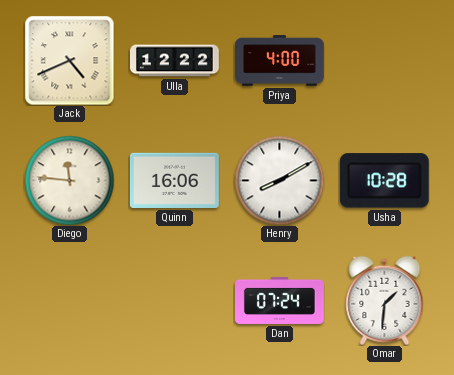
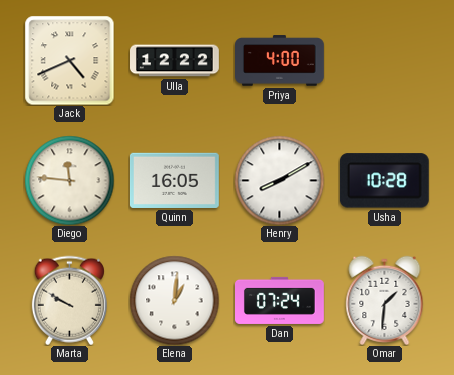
Quinn: 16:06 -> 16:05
Marta: none -> 9:50
Elena: none -> 1:01
